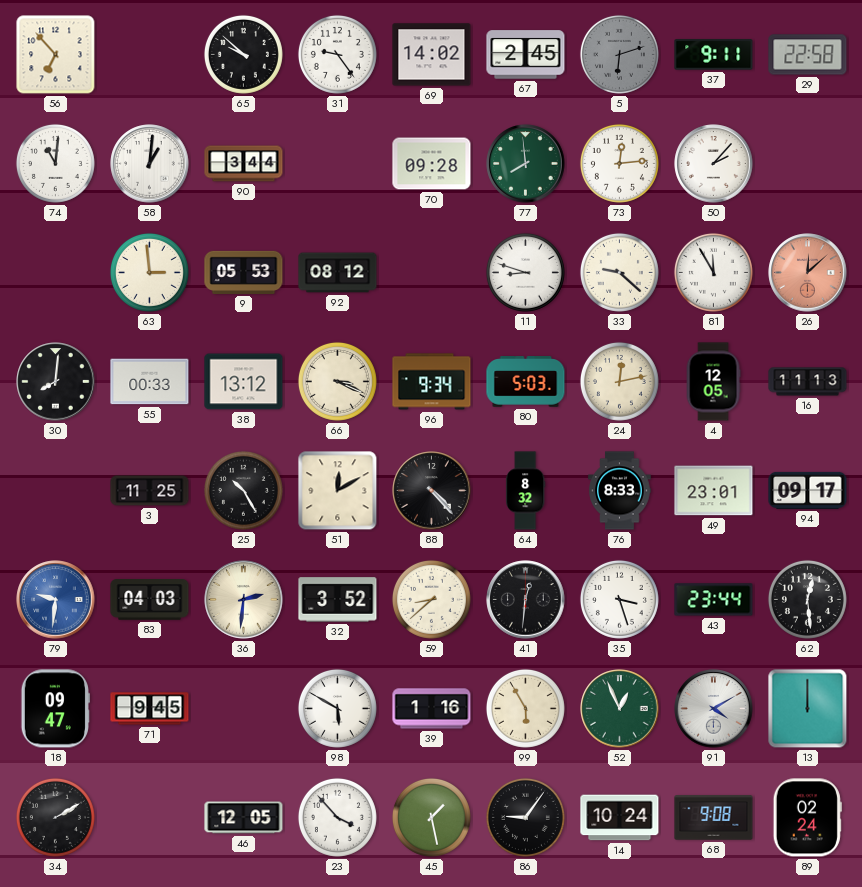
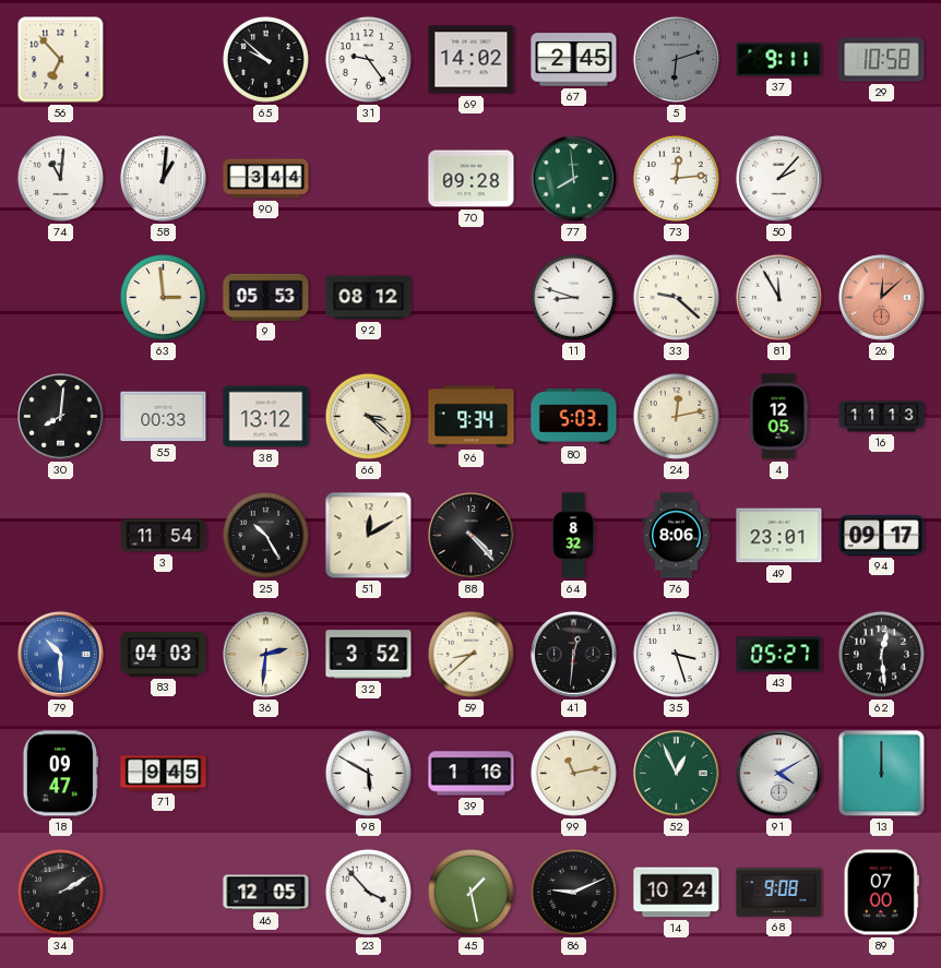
29: 22:58 -> 10:58
66: 3:19 -> 3:22
3: 11:25 -> 11:54
76: 8:33 -> 8:06
79: 9:31 -> 10:30
43: 23:44 -> 05:27
99: 5:55 -> 11:13
86: 9:06 -> 9:11
89: 02:24 -> 07:00
